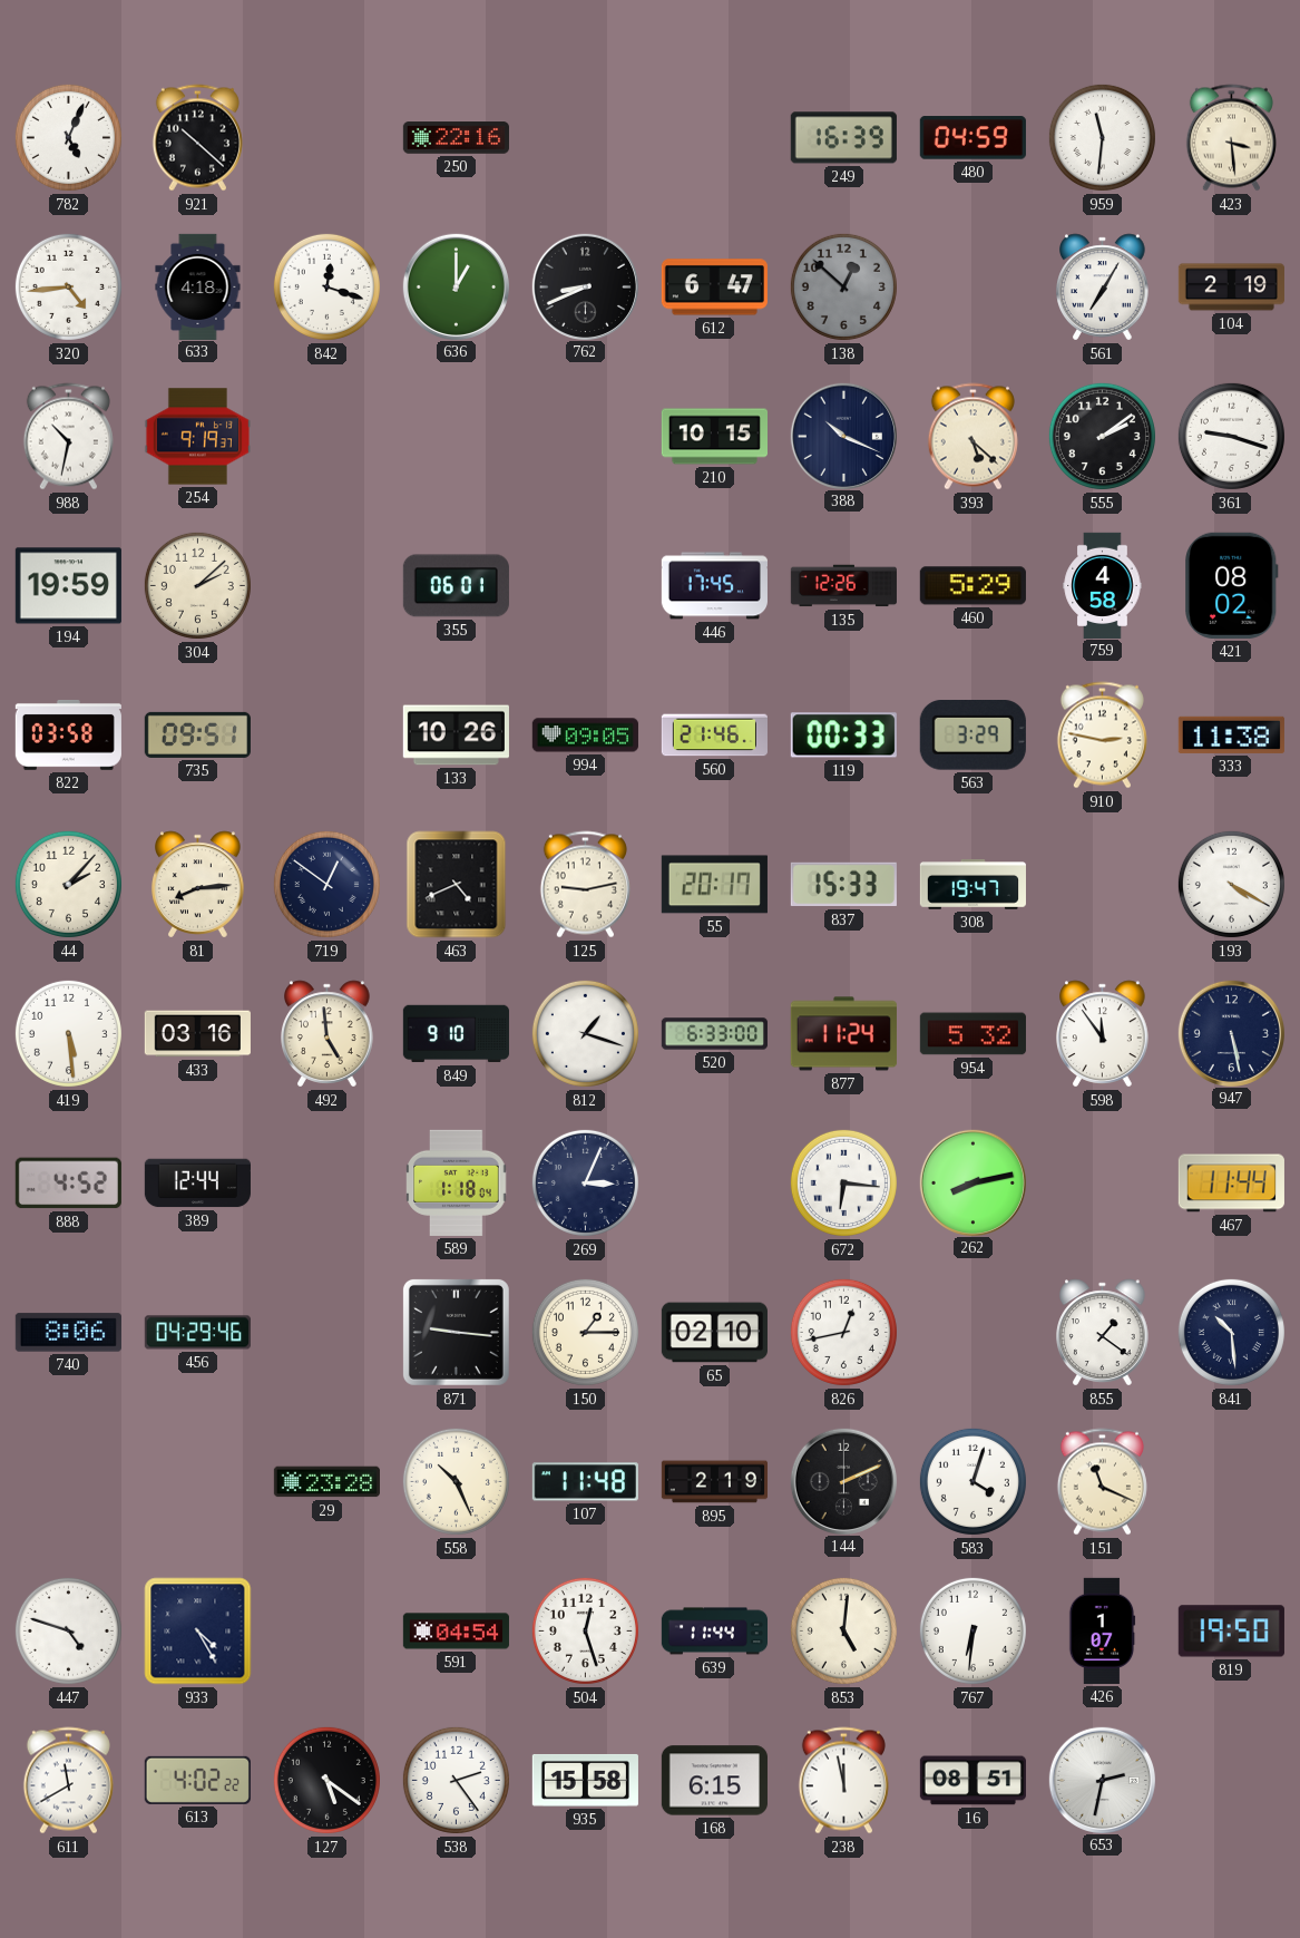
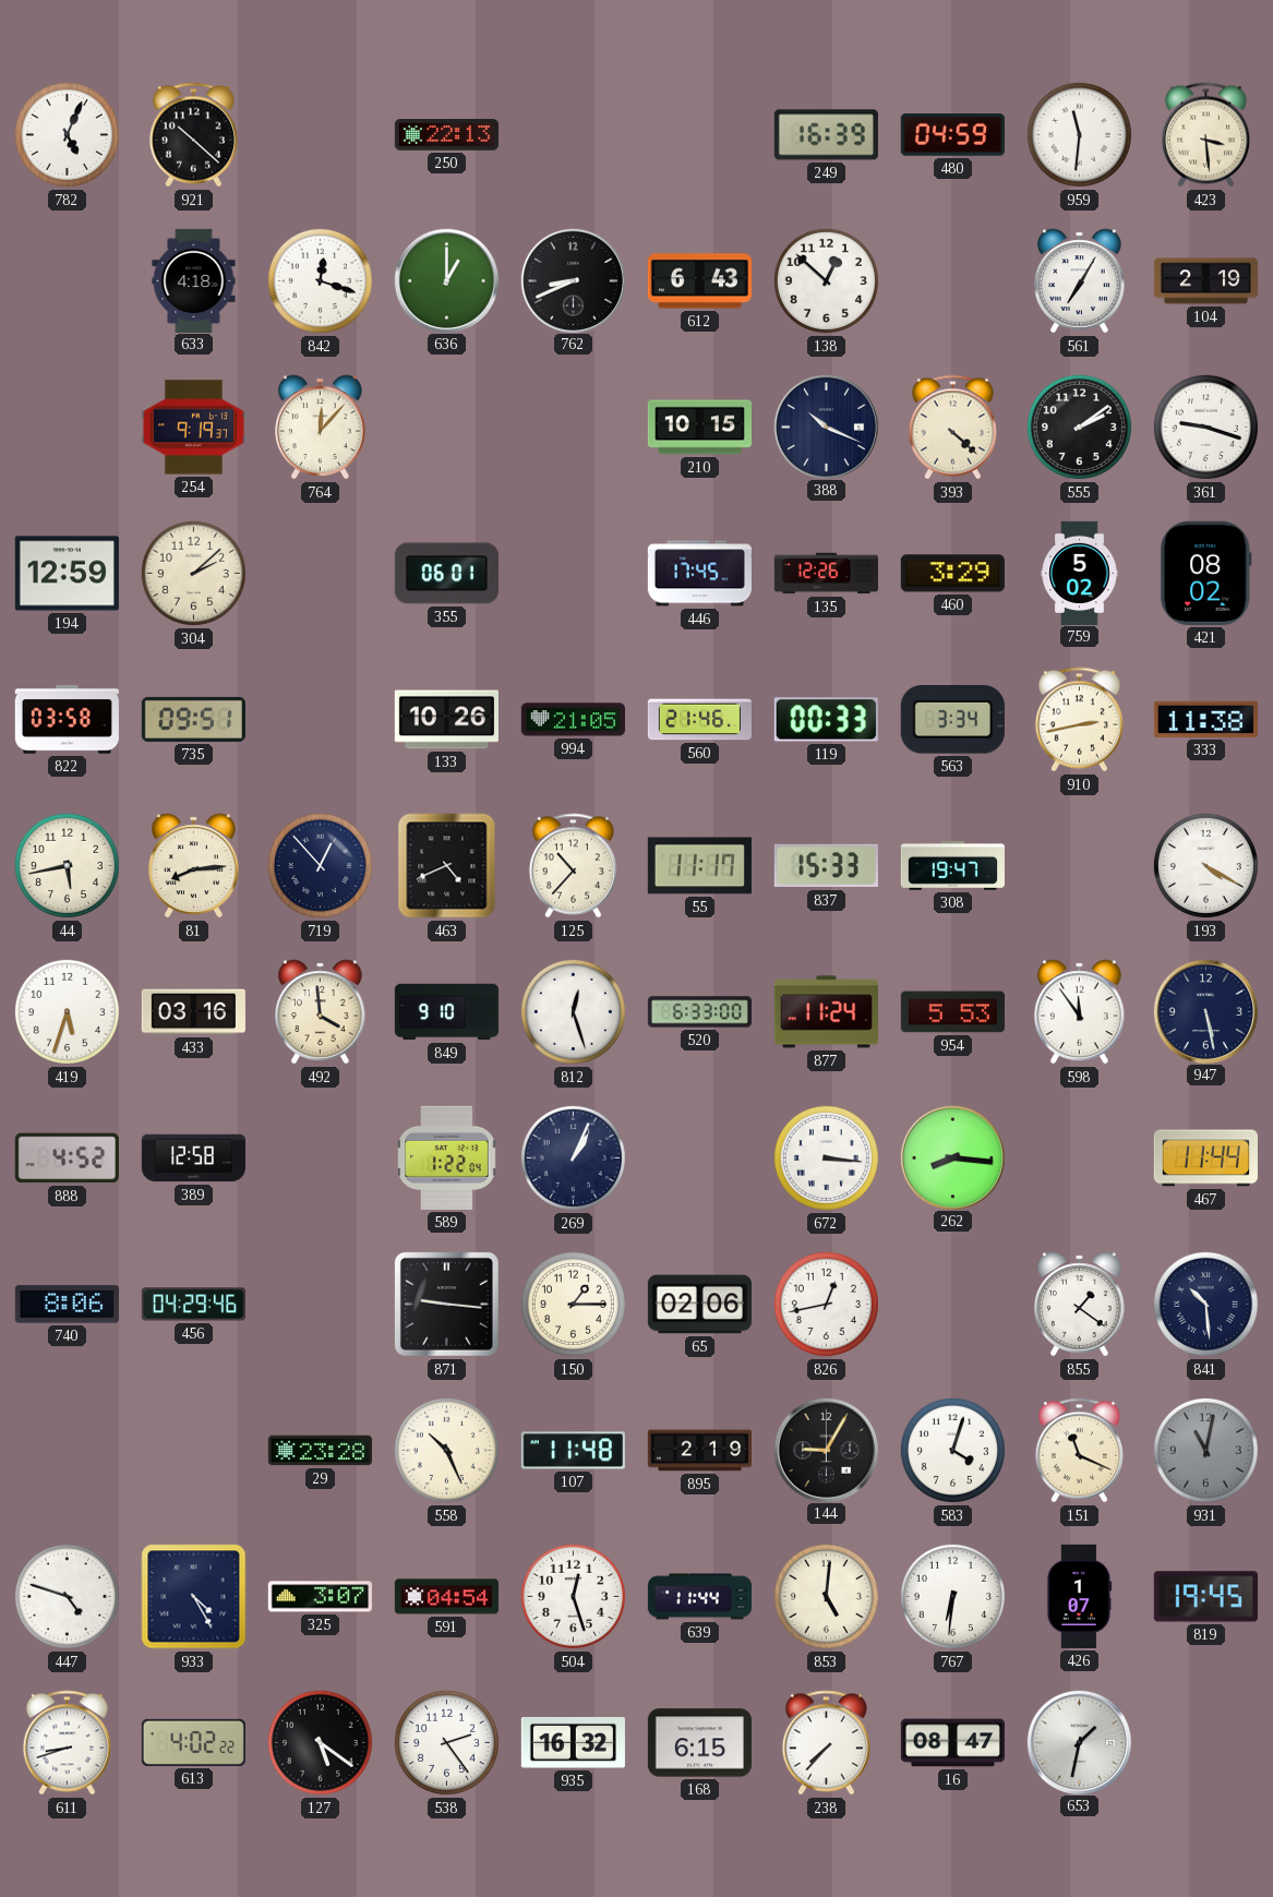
250: 22:16 -> 22:13
320: 4:44 -> none
612: 6:47 -> 6:43
138 dial: grey -> white
988: 10:32 -> none
764: none -> 12:07
393: 5:22 -> 4:22
194: 19:59 -> 12:59
460: 5:29 -> 3:29
759: 4:58 -> 5:02
994: 09:05 -> 21:05
563: 3:29 -> 3:34
910: 2:47 -> 2:43
44: 2:07 -> 5:43
719: 12:51 -> 12:53
125: 9:13 -> 10:37
55: 20:17 -> 11:17
419: 5:29 -> 5:33
492: 4:59 -> 3:59
812: 1:18 -> 12:27
954: 5:32 -> 5:53
389: 12:44 -> 12:58
589: 1:18 -> 1:22
269: 3:04 -> 1:04
672: 6:16 -> 3:16
262: 8:13 -> 8:16
65: 02:10 -> 02:06
144: 2:11 -> 9:05
931: none -> 11:02
325: none -> 3:07
819: 19:50 -> 19:45
611: 11:40 -> 8:42
935: 15:58 -> 16:32
238: 11:58 -> 7:37
16: 08:51 -> 08:47
653: 2:32 -> 1:32
